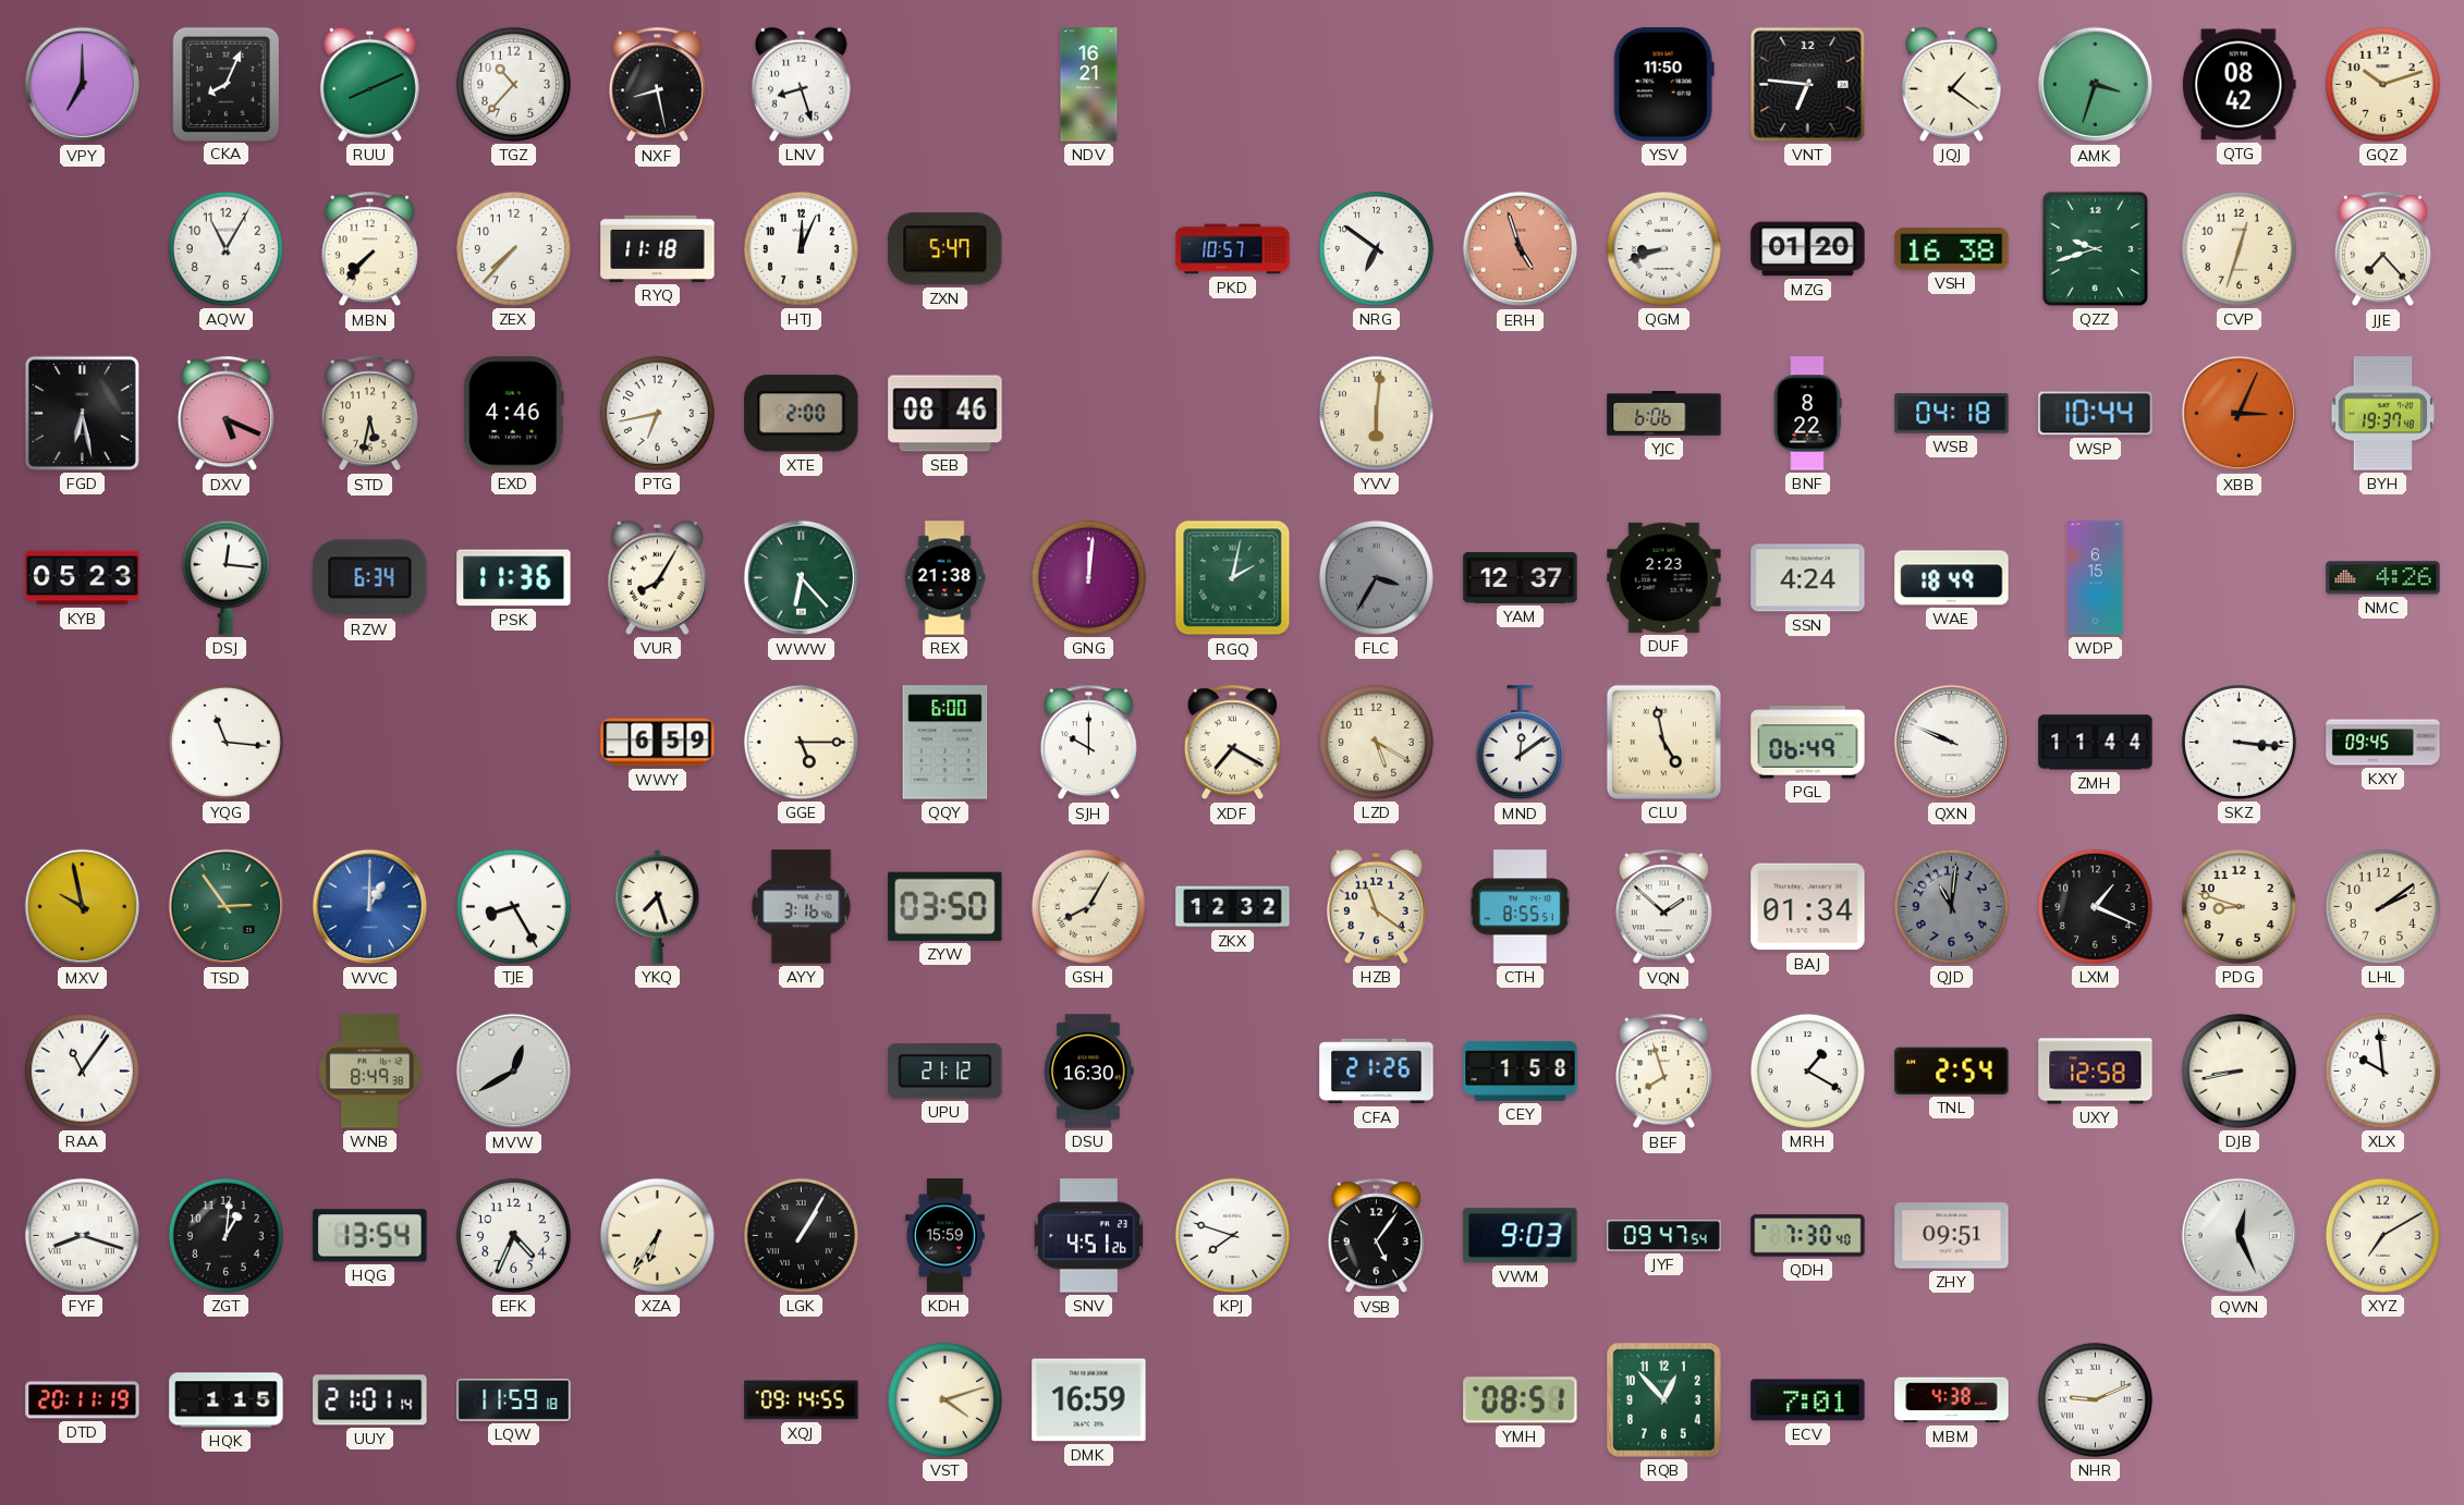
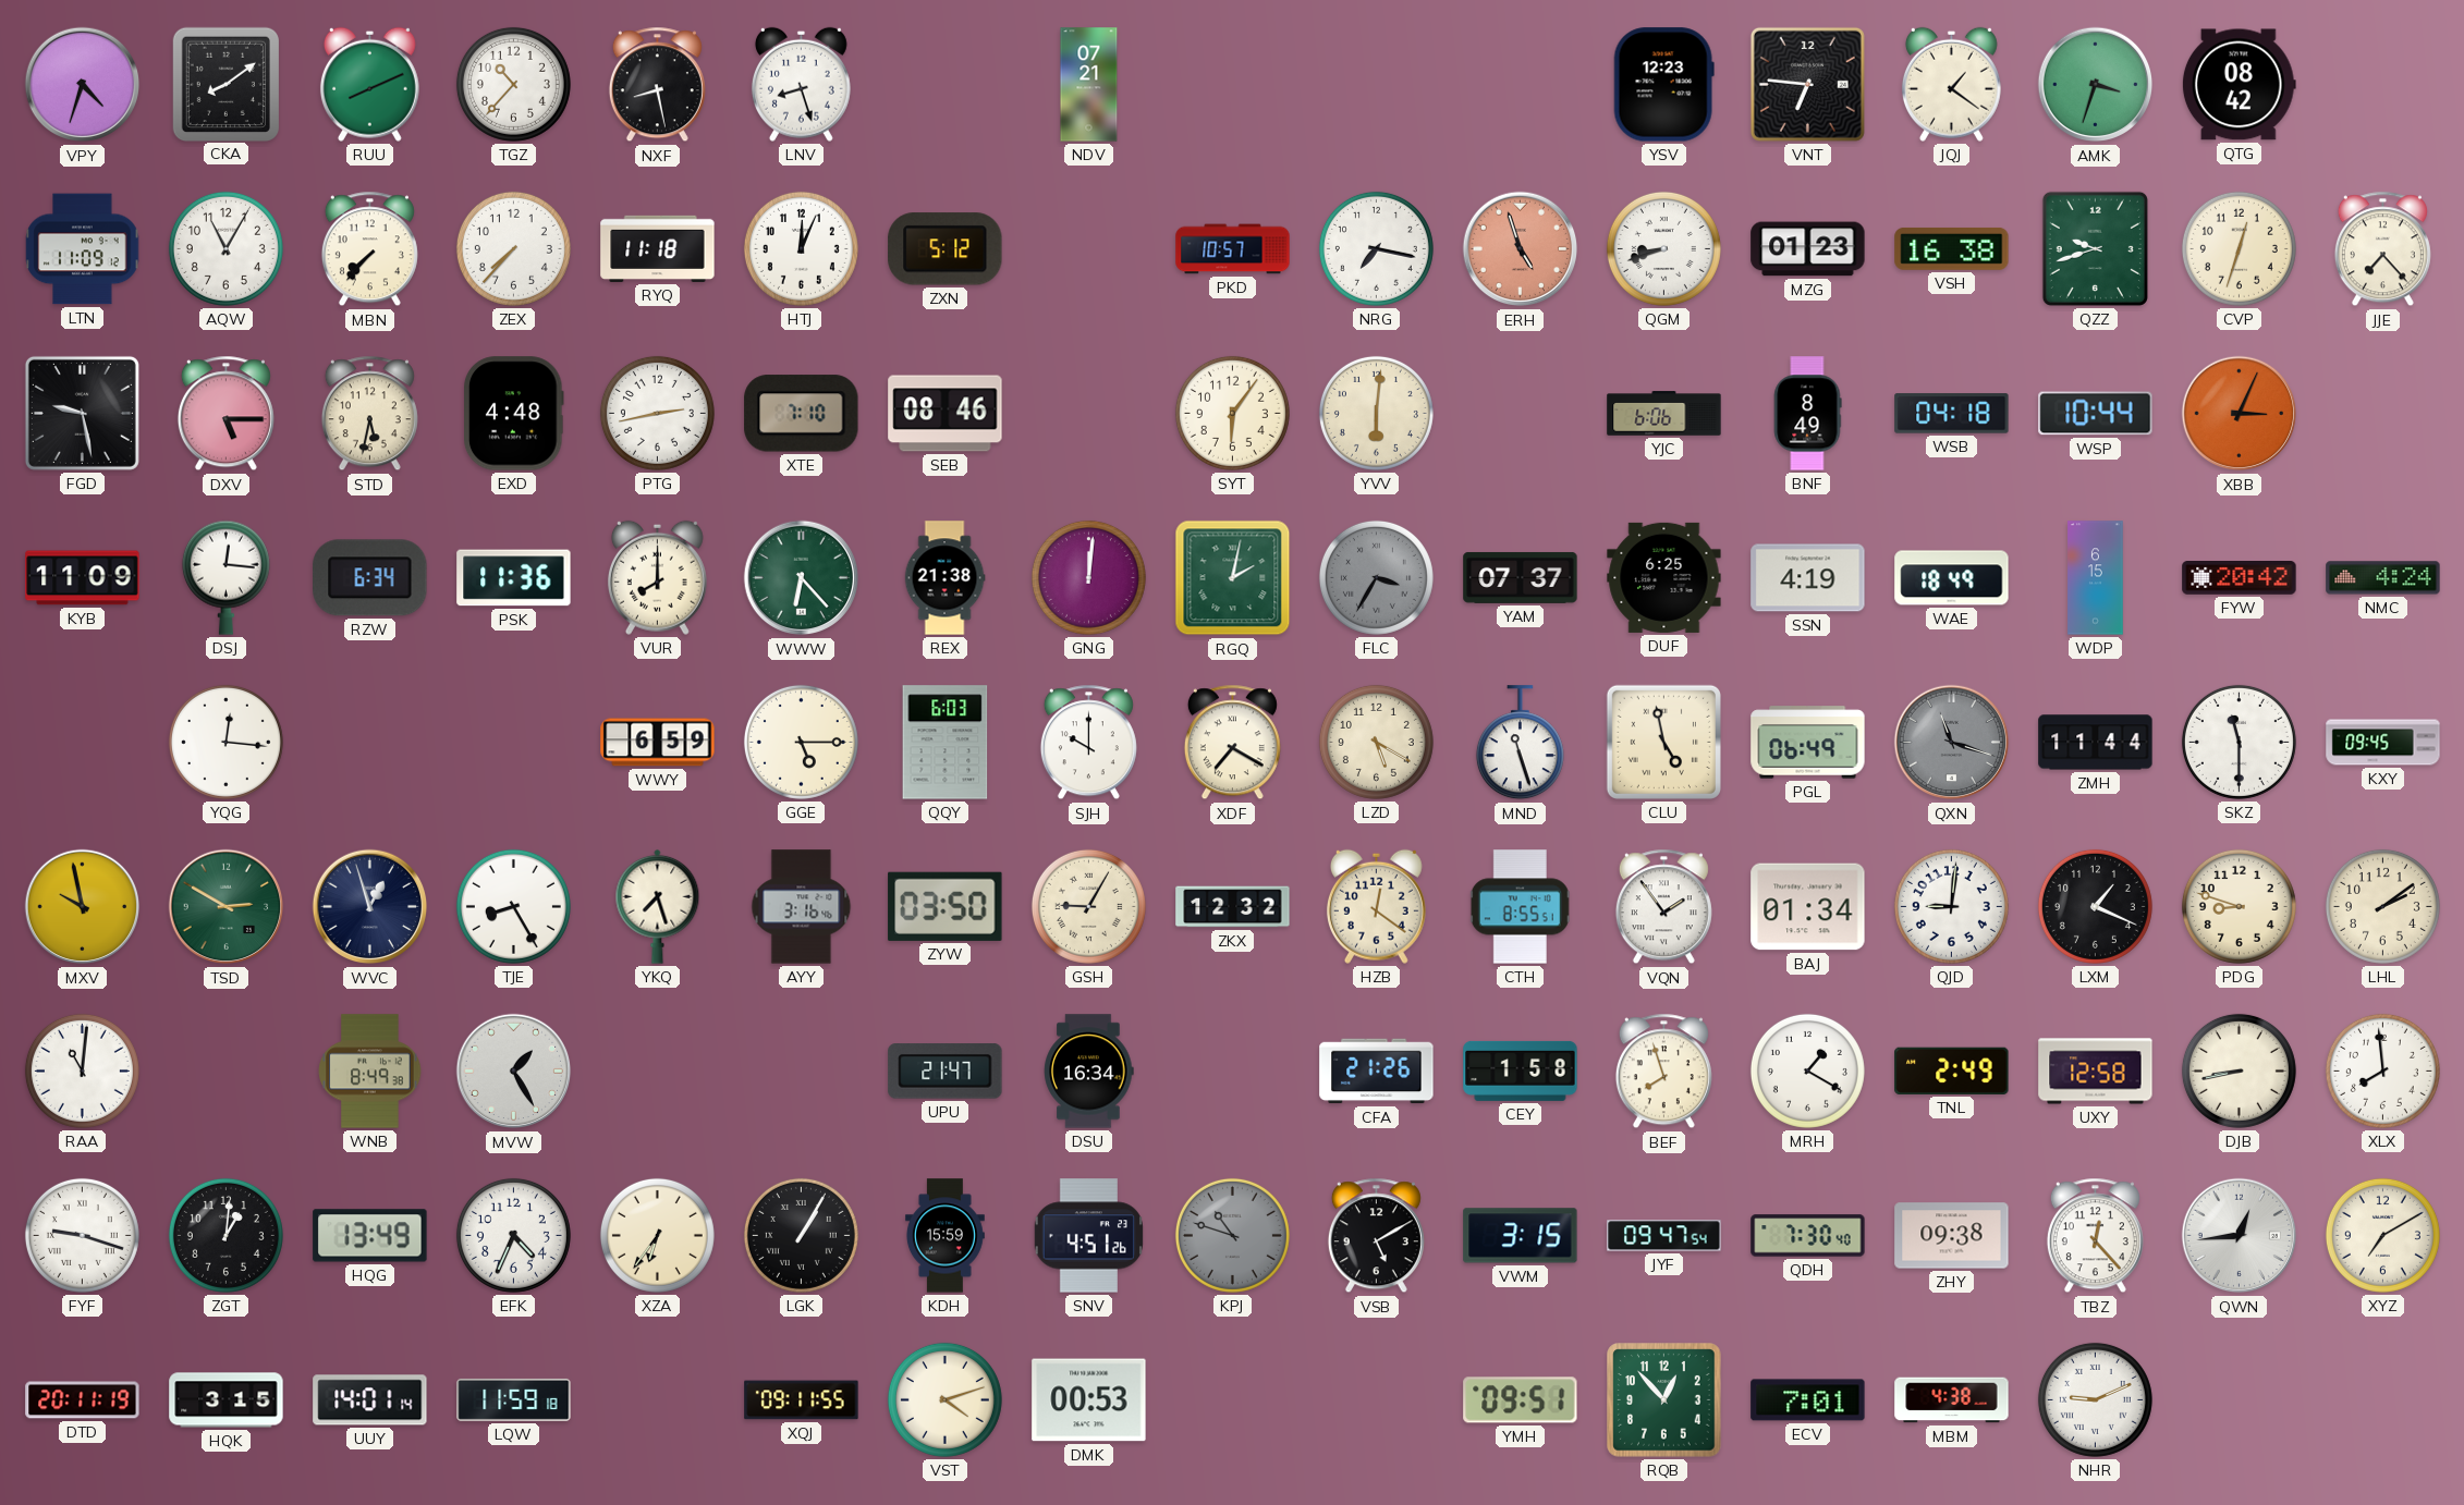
VPY: 7:00 -> 4:33
CKA: 8:04 -> 8:09
NDV: 16:21 -> 07:21
YSV: 11:50 -> 12:23
GQZ: 10:12 -> none
LTN: none -> 11:09
ZXN: 5:47 -> 5:12
NRG: 6:51 -> 7:17
MZG: 01:20 -> 01:23
FGD: 6:28 -> 9:28
DXV: 5:19 -> 5:15
EXD: 4:46 -> 4:48
PTG: 6:43 -> 2:43
XTE: 2:00 -> 7:10
SYT: none -> 6:06
BNF: 8:22 -> 8:49
BYH: 19:37 -> none
KYB: 05:23 -> 11:09
VUR: 8:05 -> 8:00
YAM: 12:37 -> 07:37
DUF: 2:23 -> 6:25
SSN: 4:24 -> 4:19
FYW: none -> 20:42
NMC: 4:26 -> 4:24
YQG: 11:16 -> 12:16
QQY: 6:00 -> 6:03
MND: 12:09 -> 11:27
QXN: 9:49 -> 11:18
QXN dial: white -> grey
SKZ: 3:16 -> 11:30
TSD: 2:54 -> 2:50
WVC: 1:00 -> 12:57
WVC dial: blue -> navy
GSH: 8:05 -> 9:05
HZB: 11:21 -> 12:21
VQN: 1:52 -> 1:54
QJD: 11:01 -> 9:01
QJD dial: grey -> white
RAA: 11:06 -> 11:01
MVW: 12:40 -> 1:25
UPU: 21:12 -> 21:47
DSU: 16:30 -> 16:34
TNL: 2:54 -> 2:49
XLX: 9:59 -> 7:59
FYF: 8:18 -> 9:18
HQG: 13:54 -> 13:49
KPJ: 7:48 -> 10:48
KPJ dial: white -> grey
VSB: 5:06 -> 5:10
VWM: 9:03 -> 3:15
ZHY: 09:51 -> 09:38
TBZ: none -> 12:23
QWN: 12:26 -> 12:44
HQK: 1:15 -> 3:15
UUY: 21:01 -> 14:01
XQJ: 09:14 -> 09:11
DMK: 16:59 -> 00:53
YMH: 08:51 -> 09:51
